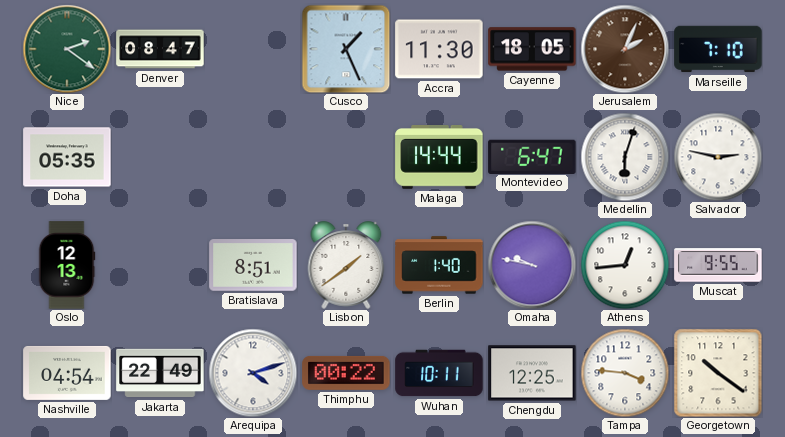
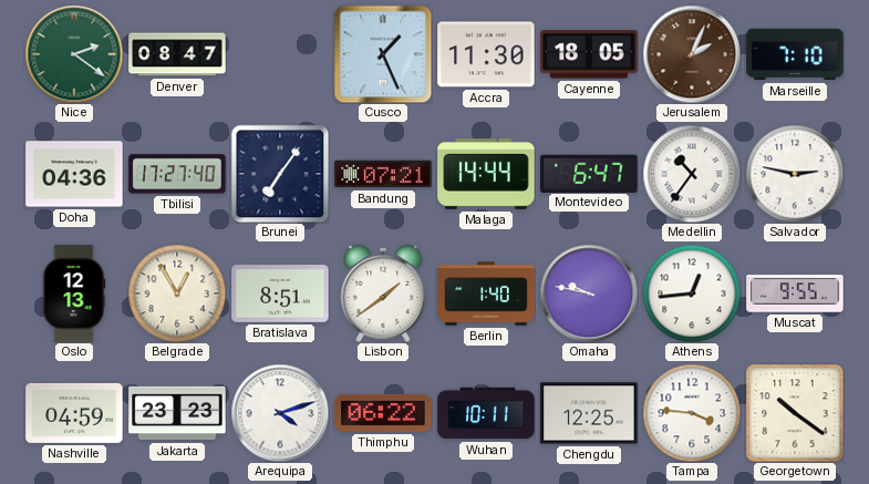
Doha: 05:35 -> 04:36
Tbilisi: none -> 17:27
Brunei: none -> 7:06
Bandung: none -> 07:21
Medellin: 6:03 -> 10:36
Belgrade: none -> 12:55
Nashville: 04:54 -> 04:59
Jakarta: 22:49 -> 23:23
Thimphu: 00:22 -> 06:22
